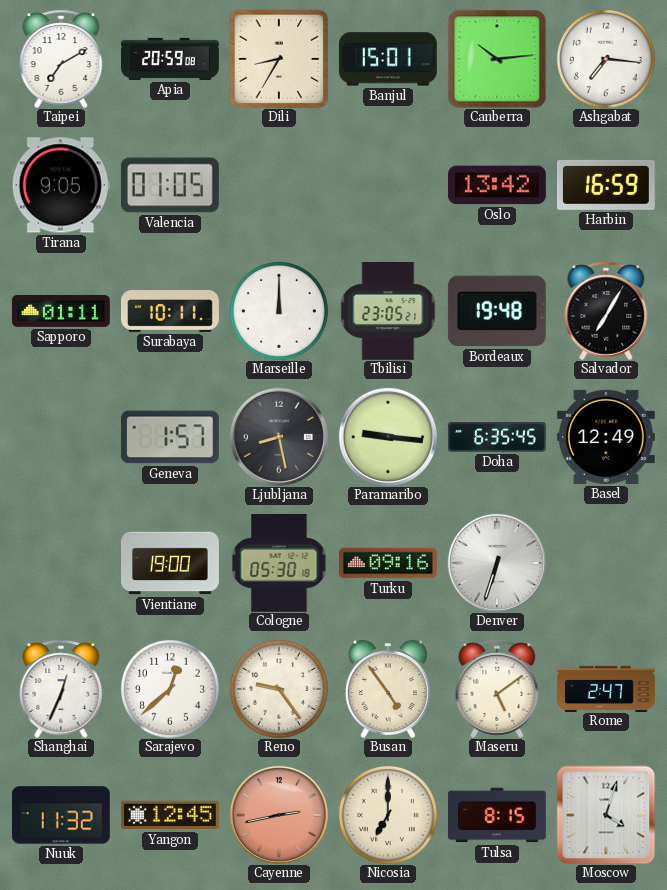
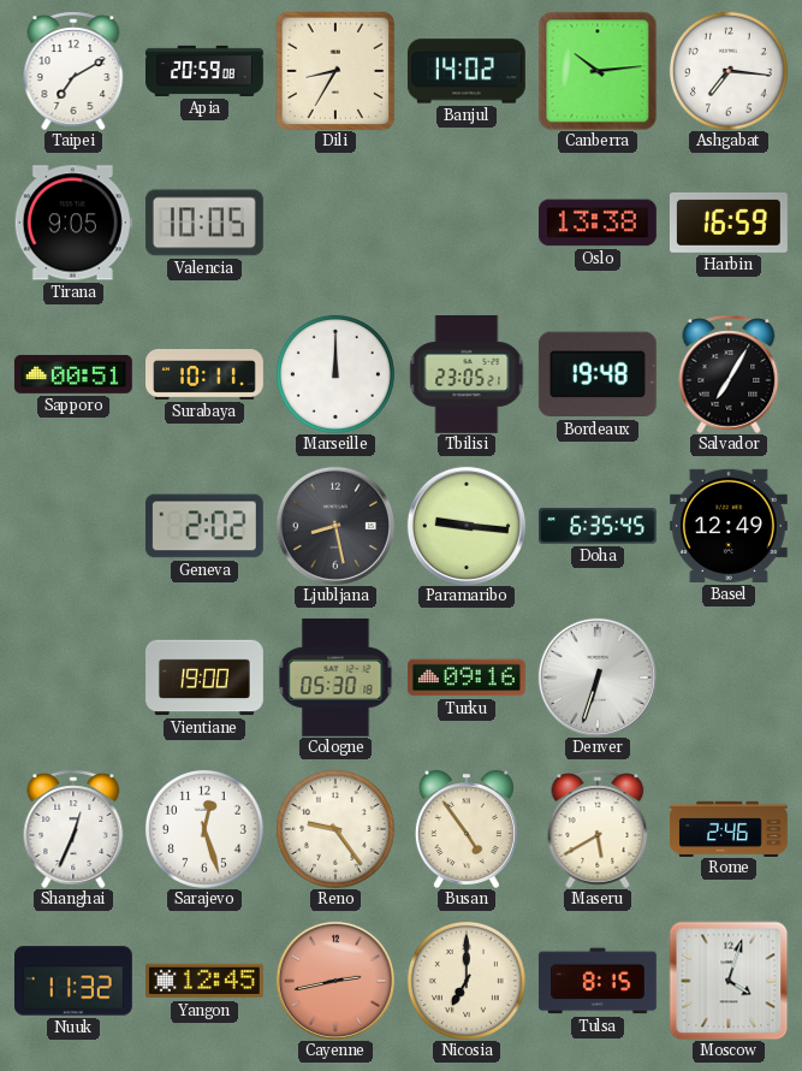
Banjul: 15:01 -> 14:02
Valencia: 01:05 -> 10:05
Oslo: 13:42 -> 13:38
Sapporo: 01:11 -> 00:51
Geneva: 1:57 -> 2:02
Sarajevo: 12:38 -> 12:27
Maseru: 5:09 -> 5:40
Rome: 2:47 -> 2:46
